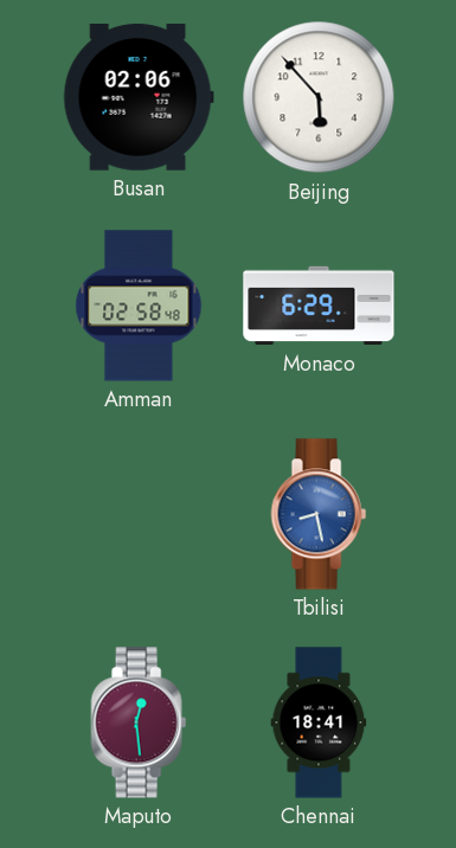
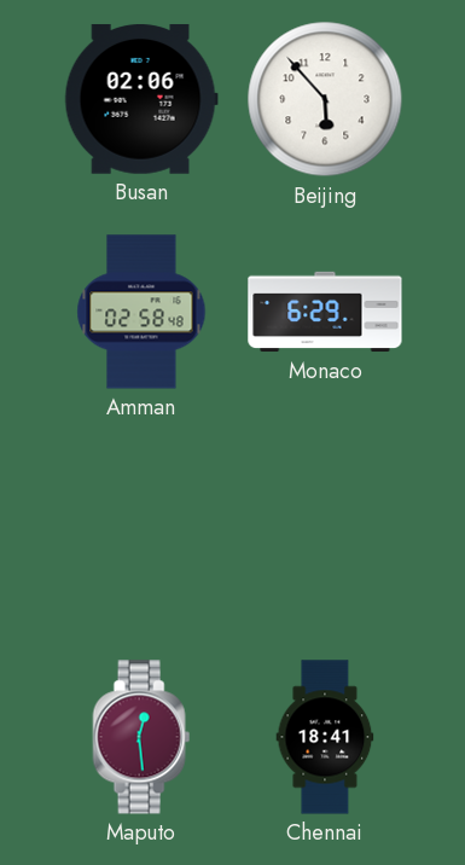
Tbilisi: 8:28 -> none
